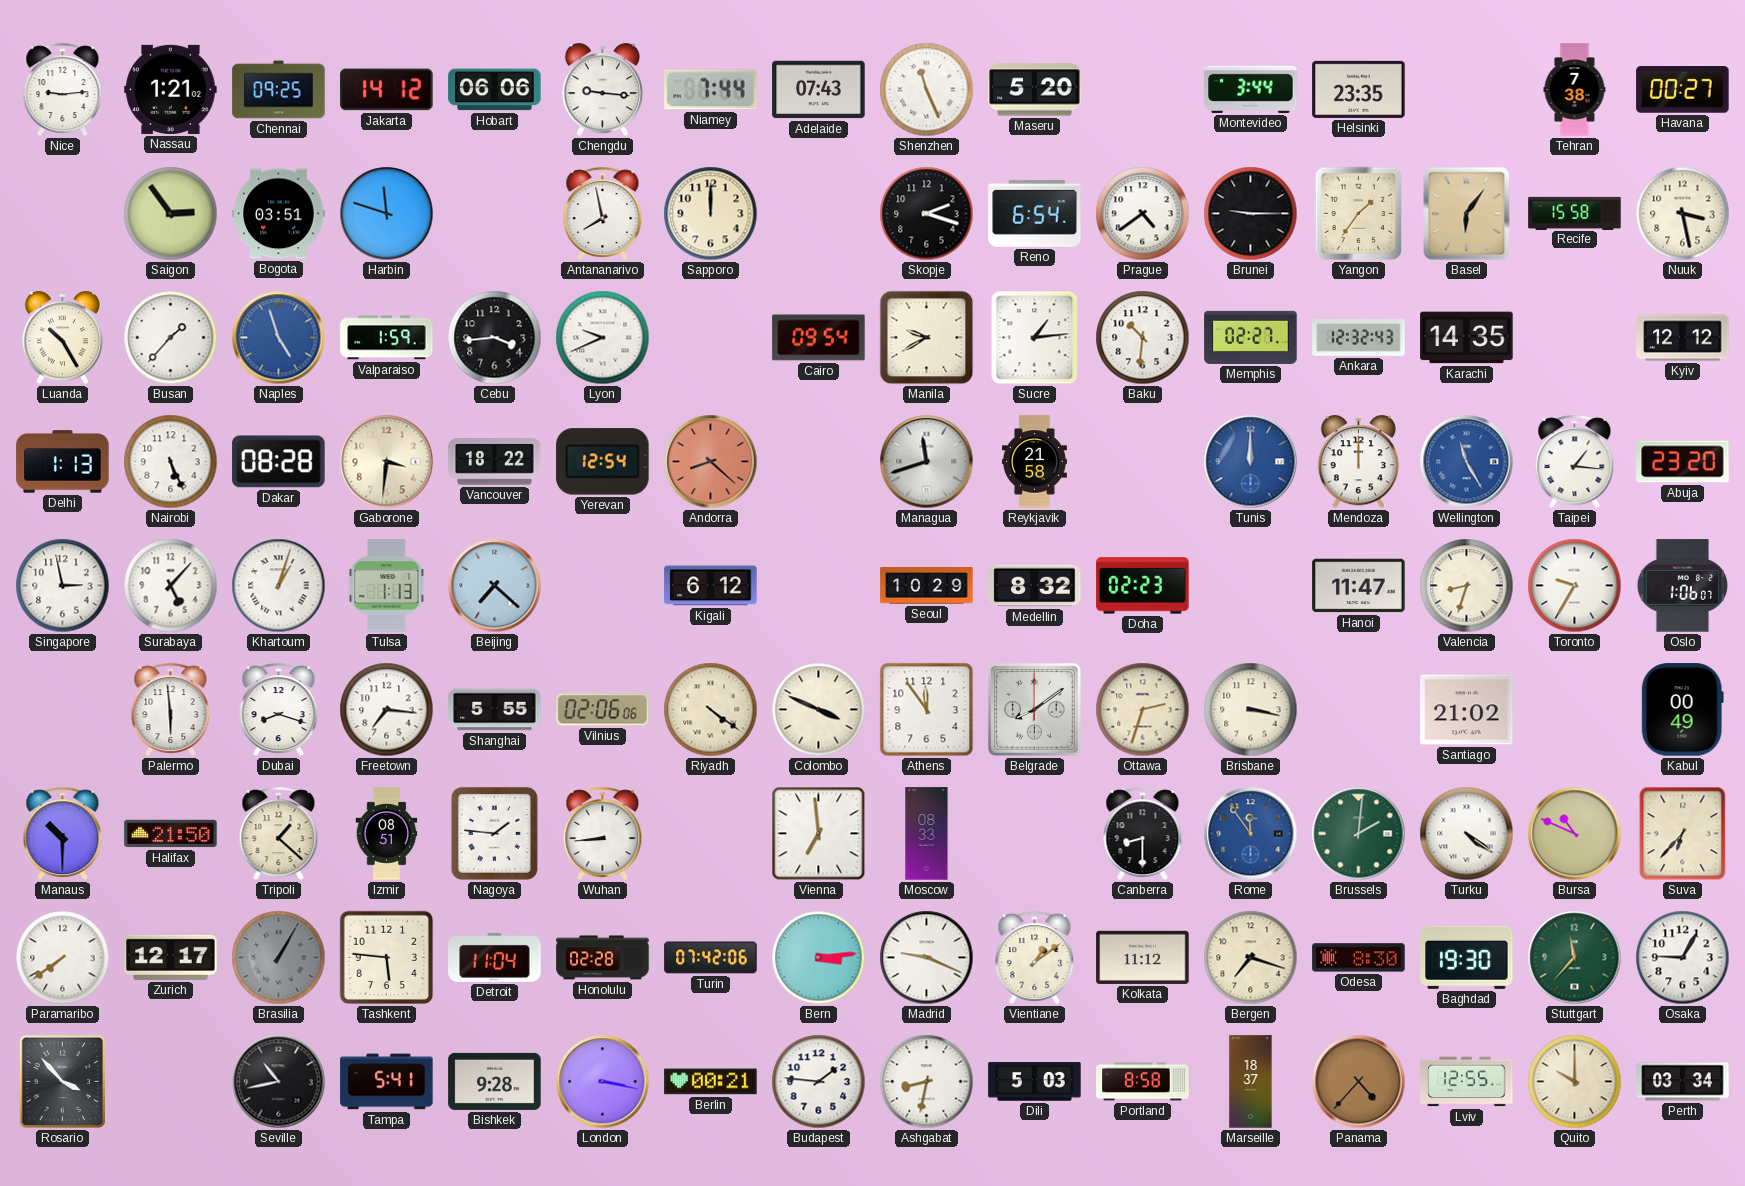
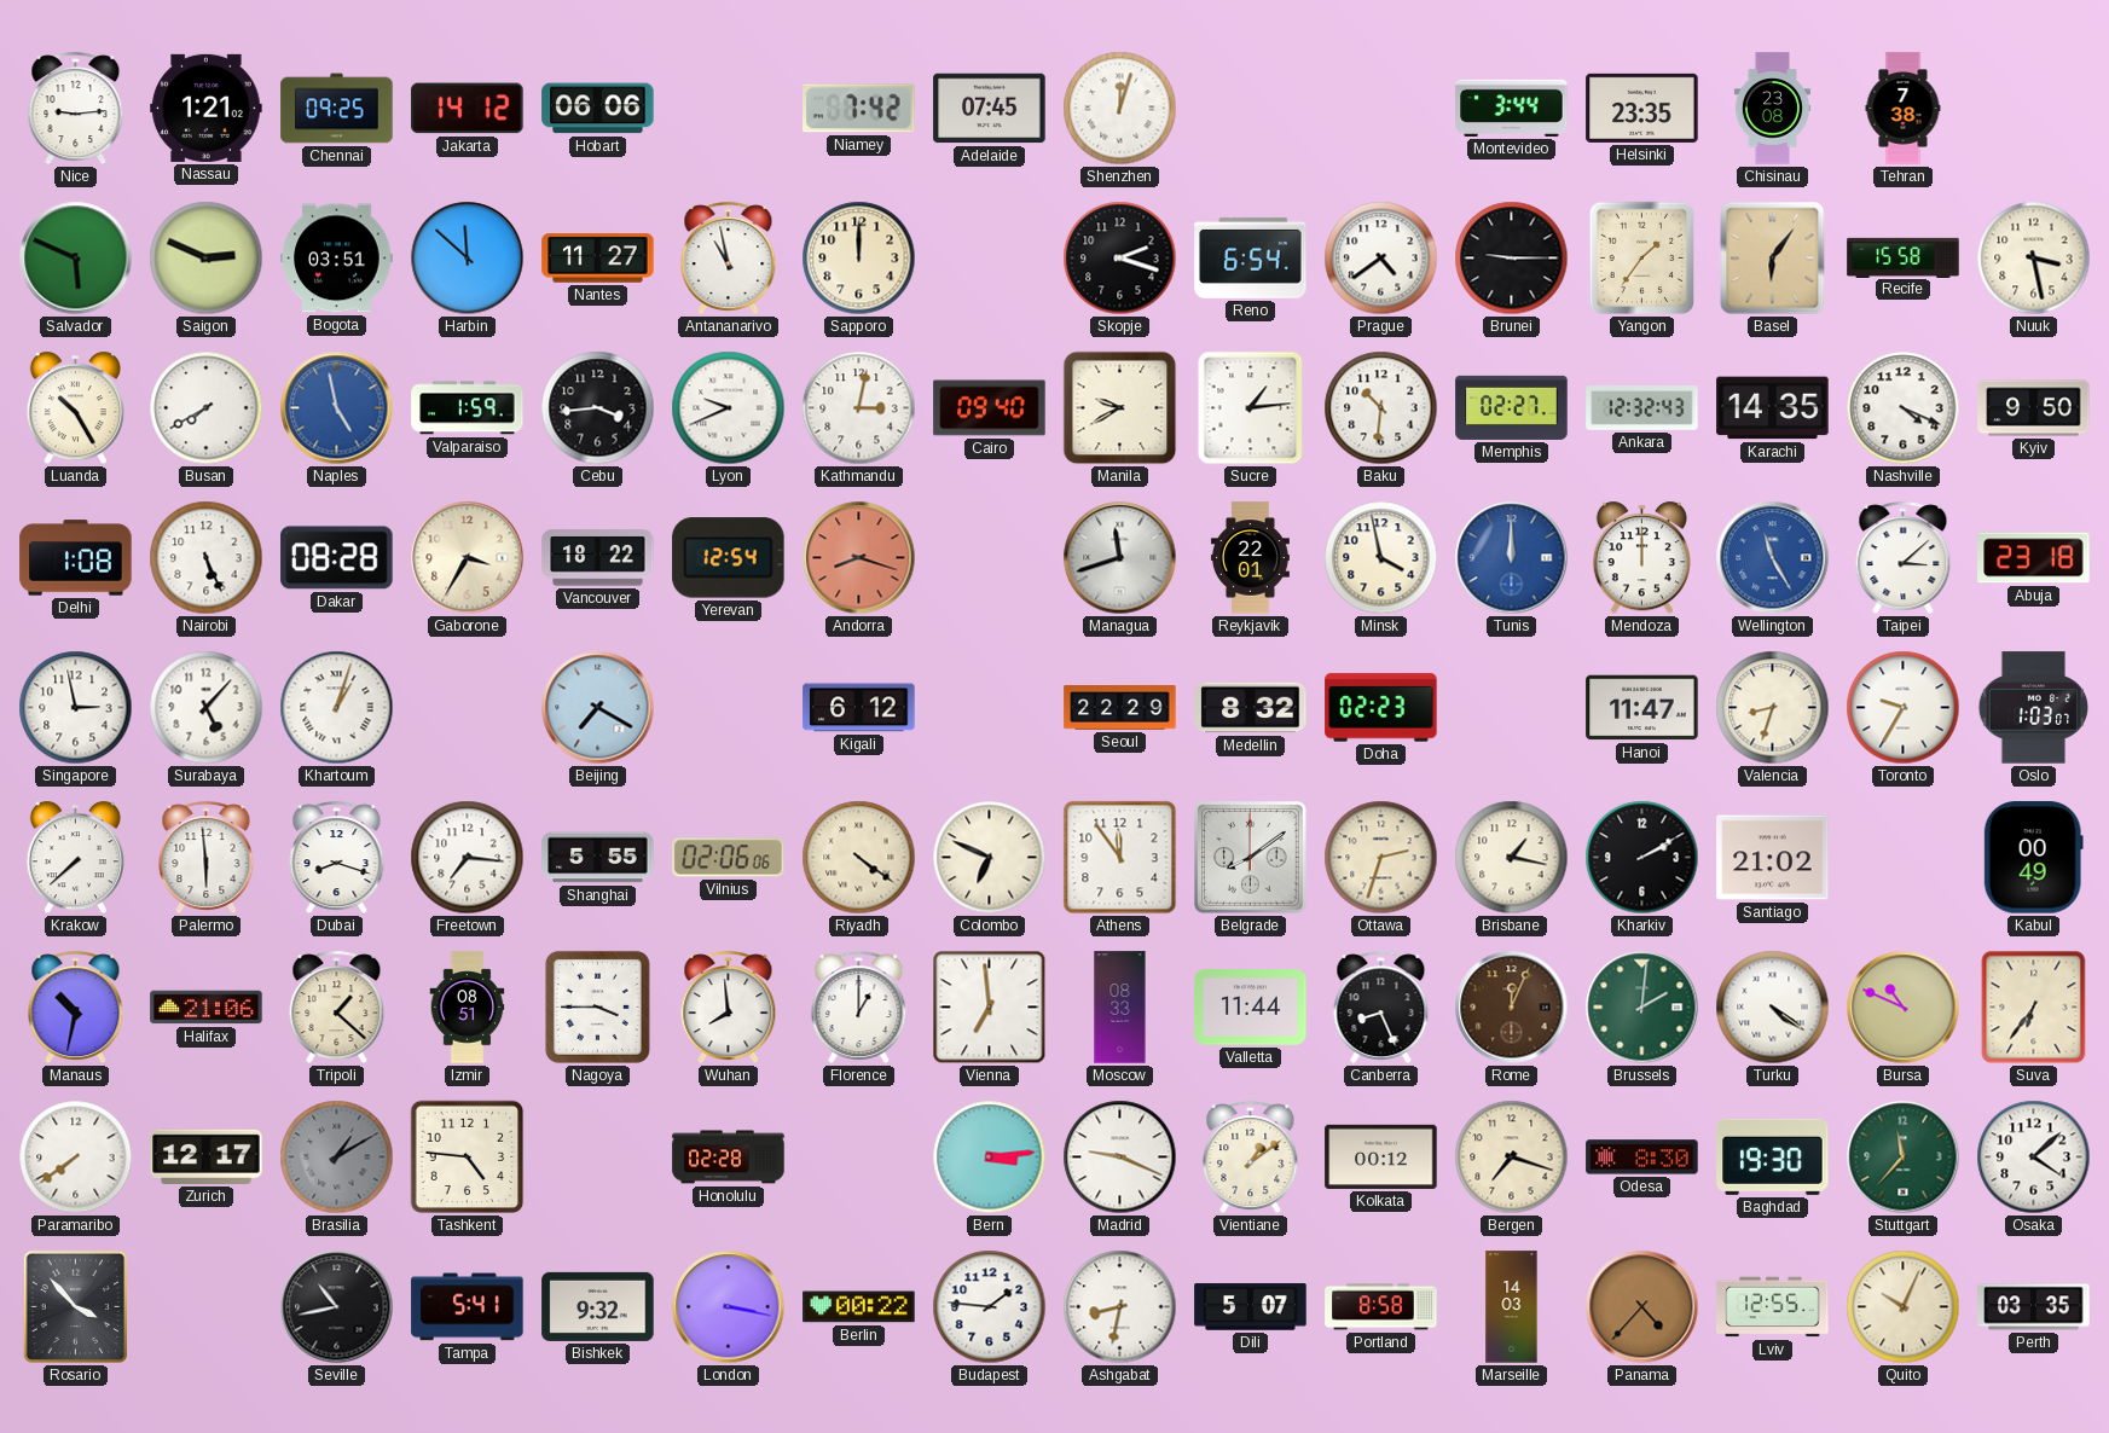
Chengdu: 9:16 -> none
Niamey: 7:44 -> 7:42
Adelaide: 07:43 -> 07:45
Shenzhen: 11:26 -> 12:03
Maseru: 5:20 -> none
Chisinau: none -> 23:08
Havana: 00:27 -> none
Salvador: none -> 5:49
Saigon: 2:54 -> 2:49
Harbin: 11:48 -> 11:52
Nantes: none -> 11:27
Antananarivo: 7:58 -> 10:58
Busan: 1:37 -> 7:40
Naples: 4:57 -> 4:58
Kathmandu: none -> 3:02
Cairo: 09:54 -> 09:40
Nashville: none -> 4:19
Kyiv: 12:12 -> 9:50
Delhi: 1:13 -> 1:08
Gaborone: 3:31 -> 3:35
Andorra: 8:22 -> 8:18
Reykjavik: 21:58 -> 22:01
Minsk: none -> 3:58
Taipei: 1:16 -> 3:08
Abuja: 23:20 -> 23:18
Tulsa: 1:13 -> none
Beijing: 7:22 -> 7:20
Seoul: 10:29 -> 22:29
Oslo: 1:06 -> 1:03
Krakow: none -> 7:38
Colombo: 3:49 -> 6:49
Brisbane: 3:17 -> 1:17
Kharkiv: none -> 2:10
Manaus: 10:30 -> 10:32
Halifax: 21:50 -> 21:06
Nagoya: 1:46 -> 3:45
Wuhan: 8:44 -> 7:59
Florence: none -> 1:00
Valletta: none -> 11:44
Canberra: 8:30 -> 8:26
Rome: 11:54 -> 12:04
Rome dial: blue -> brown
Suva: 6:37 -> 6:36
Brasilia: 1:05 -> 1:10
Tashkent: 5:46 -> 4:46
Detroit: 11:04 -> none
Turin: 07:42 -> none
Kolkata: 11:12 -> 00:12
Osaka: 9:05 -> 4:08
Bishkek: 9:28 -> 9:32
Berlin: 00:21 -> 00:22
Dili: 5:03 -> 5:07
Marseille: 18:37 -> 14:03
Quito: 10:00 -> 10:04
Perth: 03:34 -> 03:35
